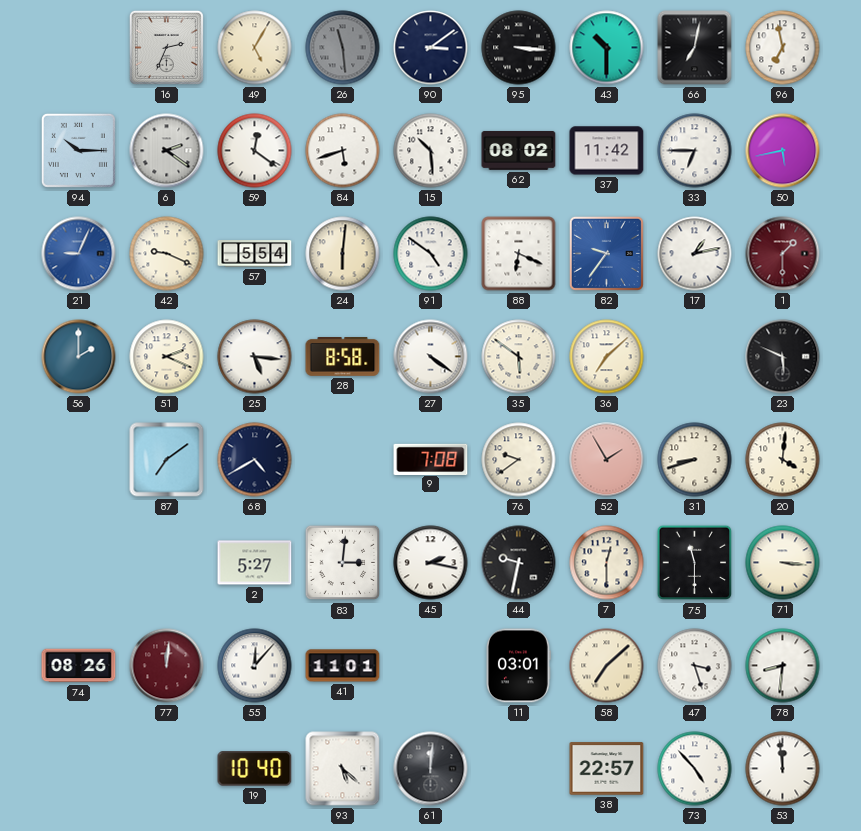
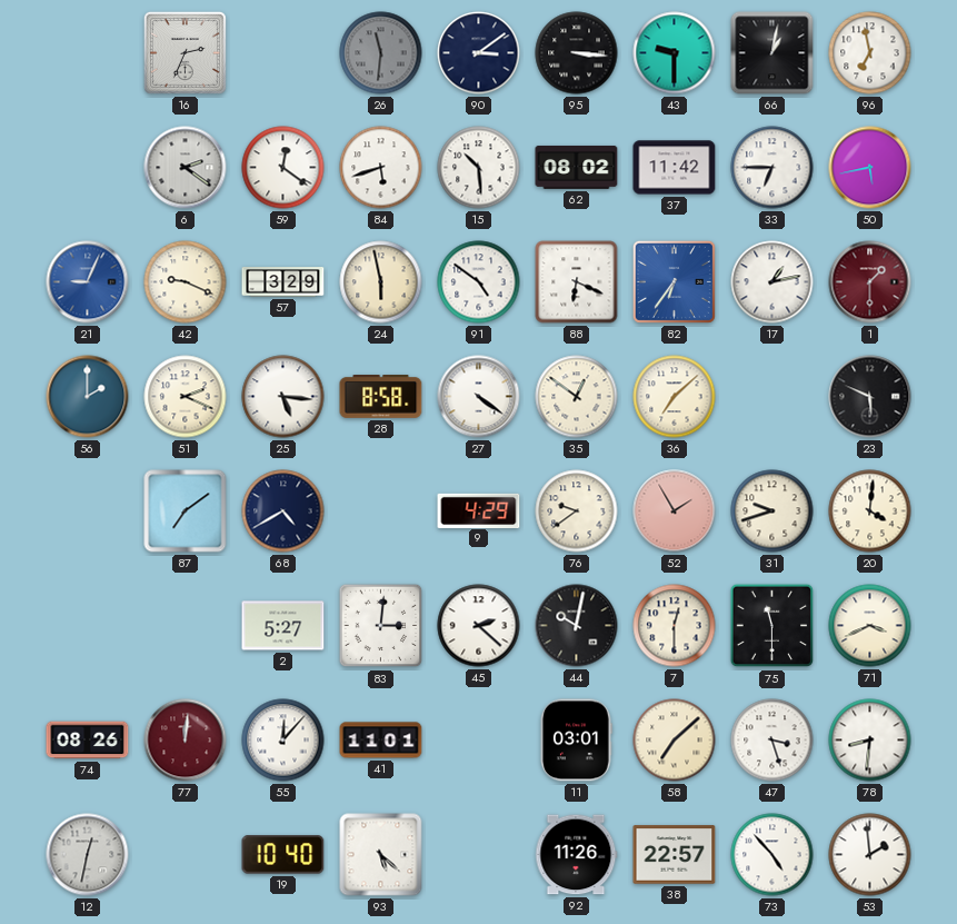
49: 5:05 -> none
26: 11:29 -> 11:31
43: 10:30 -> 9:30
66: 7:02 -> 1:02
94: 10:15 -> none
57: 5:54 -> 3:29
24: 6:01 -> 5:58
82: 9:36 -> 6:36
35: 5:51 -> 12:51
9: 7:08 -> 4:29
31: 8:42 -> 9:42
45: 2:17 -> 2:22
44: 9:32 -> 10:02
71: 3:16 -> 3:41
12: none -> 12:32
61: 12:01 -> none
92: none -> 11:26
53: 11:59 -> 1:59
